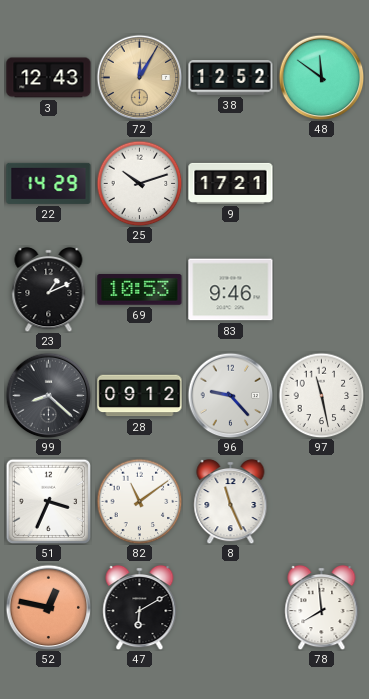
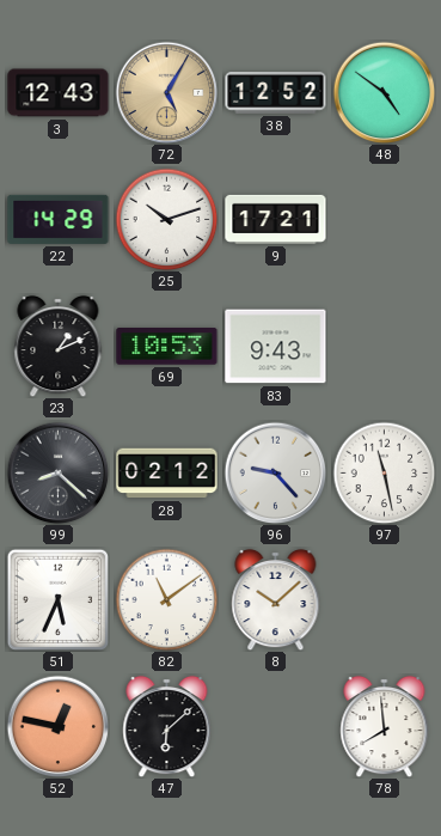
72: 12:05 -> 5:05
48: 11:51 -> 4:51
83: 9:46 -> 9:43
28: 09:12 -> 02:12
51: 3:34 -> 5:34
8: 11:26 -> 10:08
47: 6:10 -> 6:08
